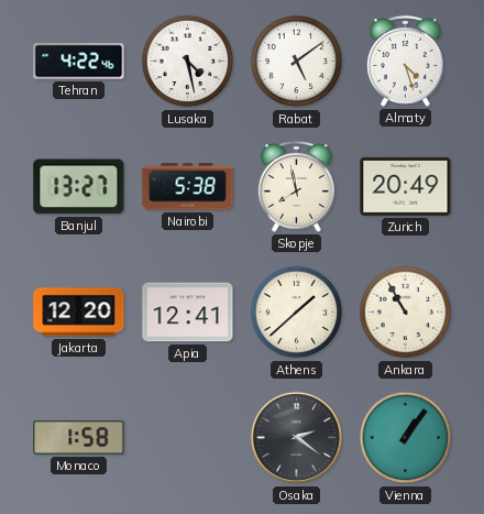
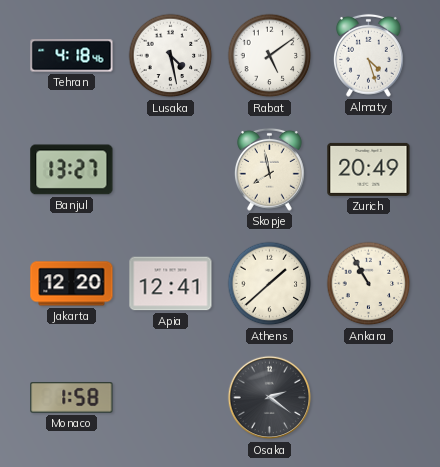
Tehran: 4:22 -> 4:18
Nairobi: 5:38 -> none
Vienna: 1:06 -> none
